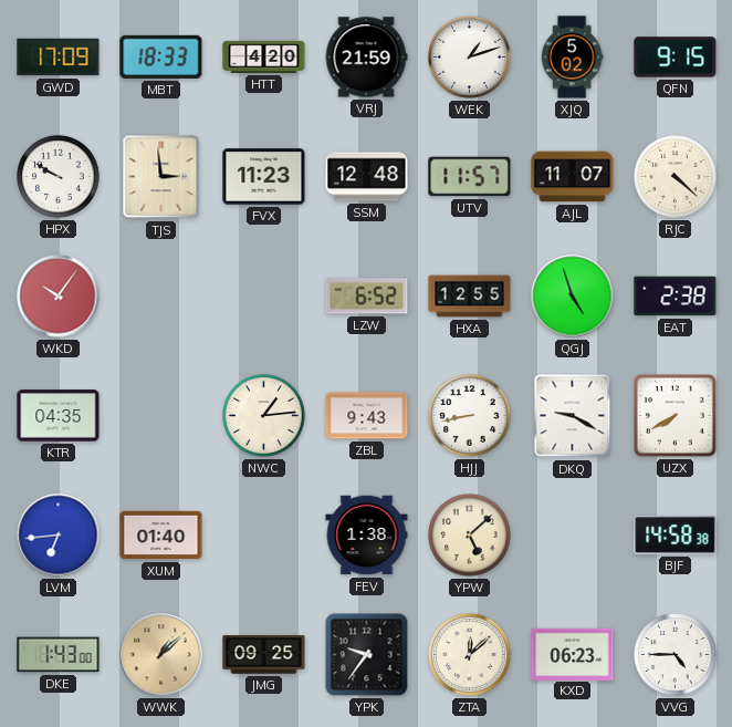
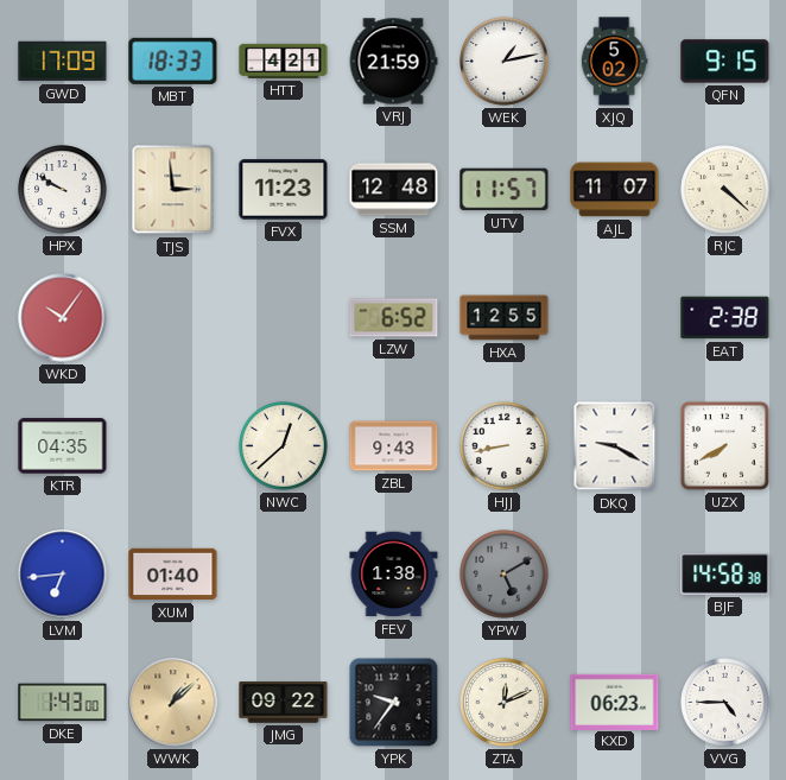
HTT: 4:20 -> 4:21
WEK: 1:12 -> 1:13
QGJ: 4:57 -> none
NWC: 1:14 -> 12:38
YPW: 5:08 -> 5:10
YPW dial: cream -> grey
JMG: 09:25 -> 09:22
ZTA: 12:08 -> 12:11
